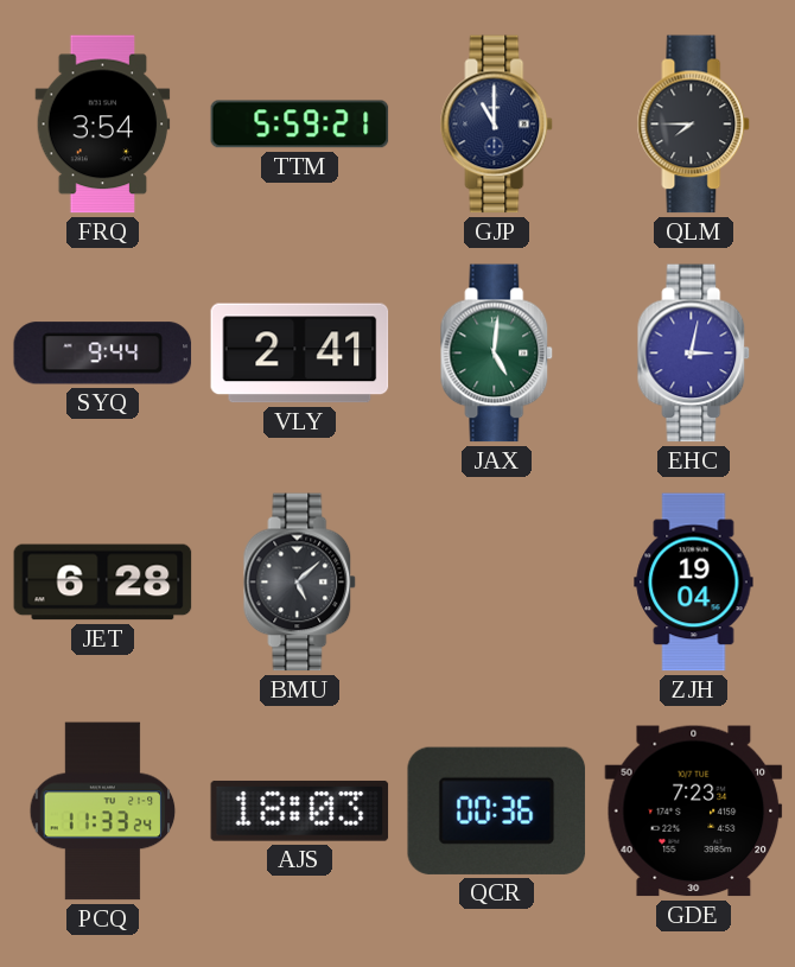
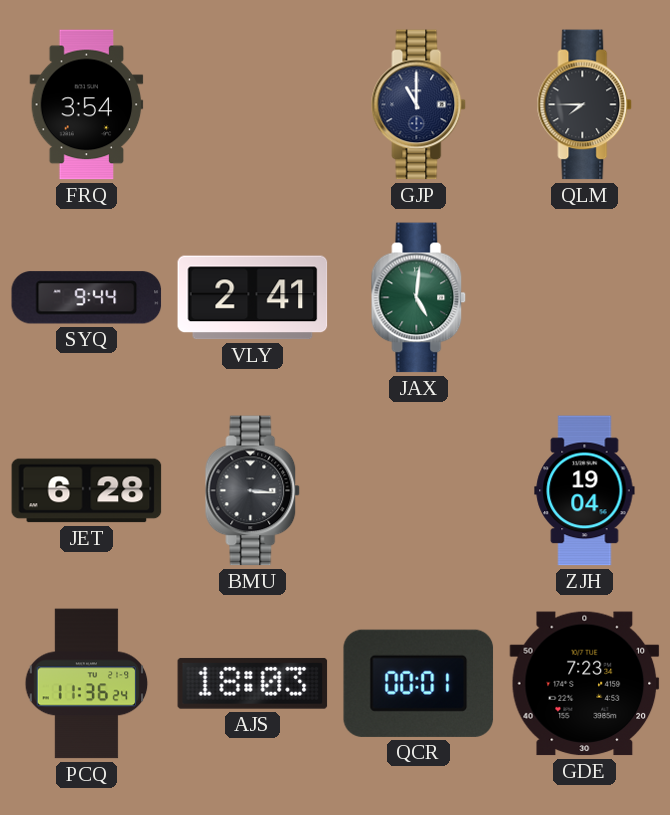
TTM: 5:59 -> none
EHC: 3:02 -> none
BMU: 5:08 -> 3:16
PCQ: 11:33 -> 11:36
QCR: 00:36 -> 00:01
